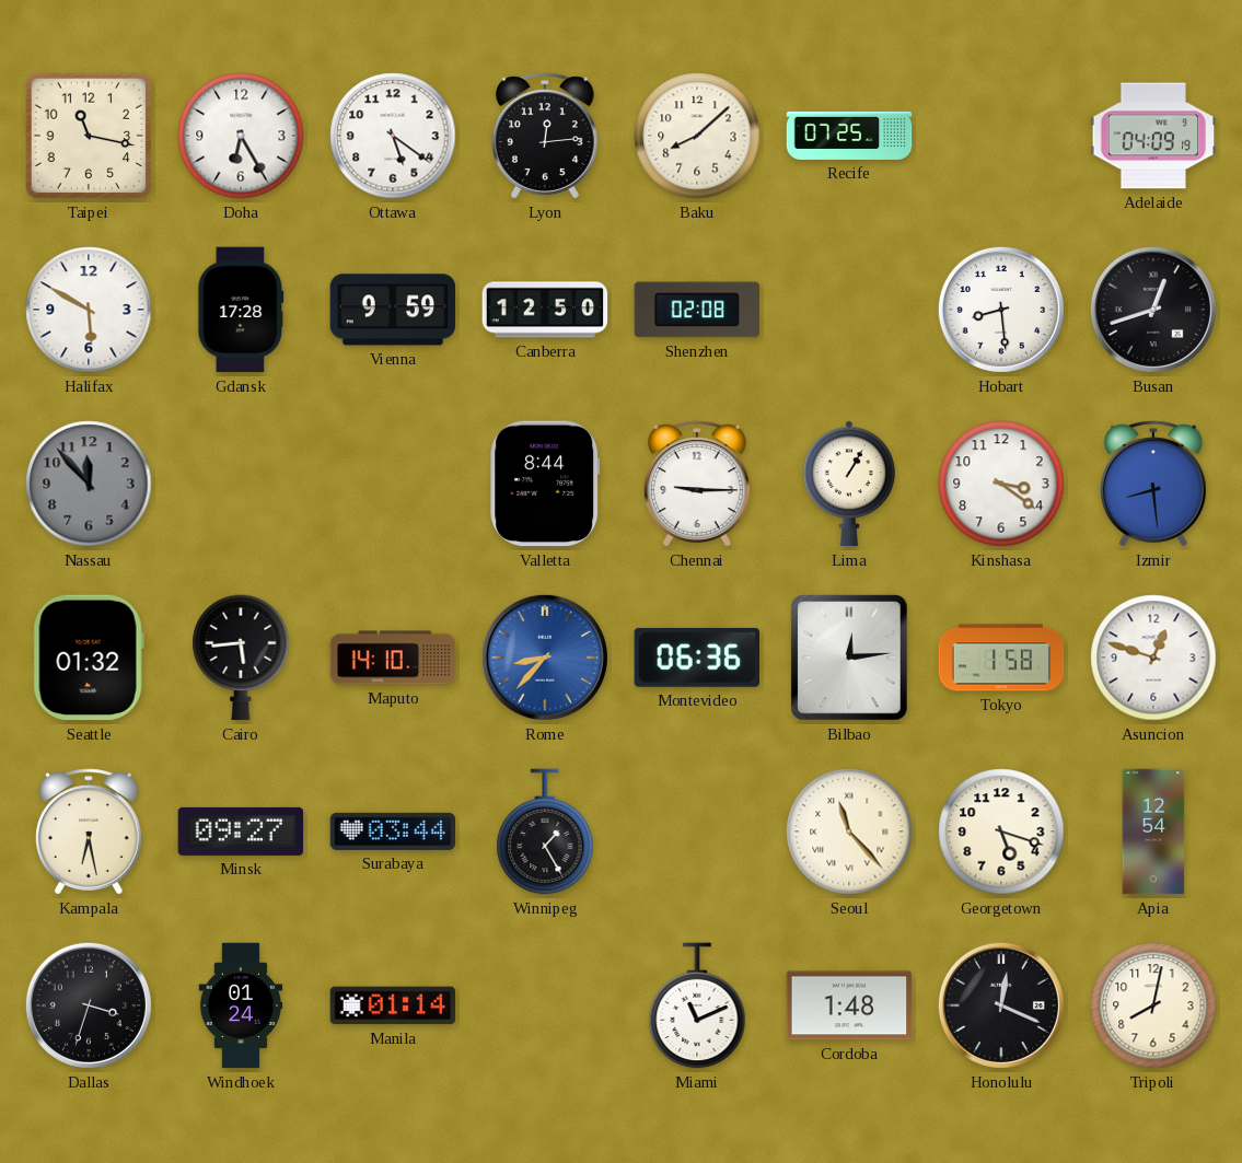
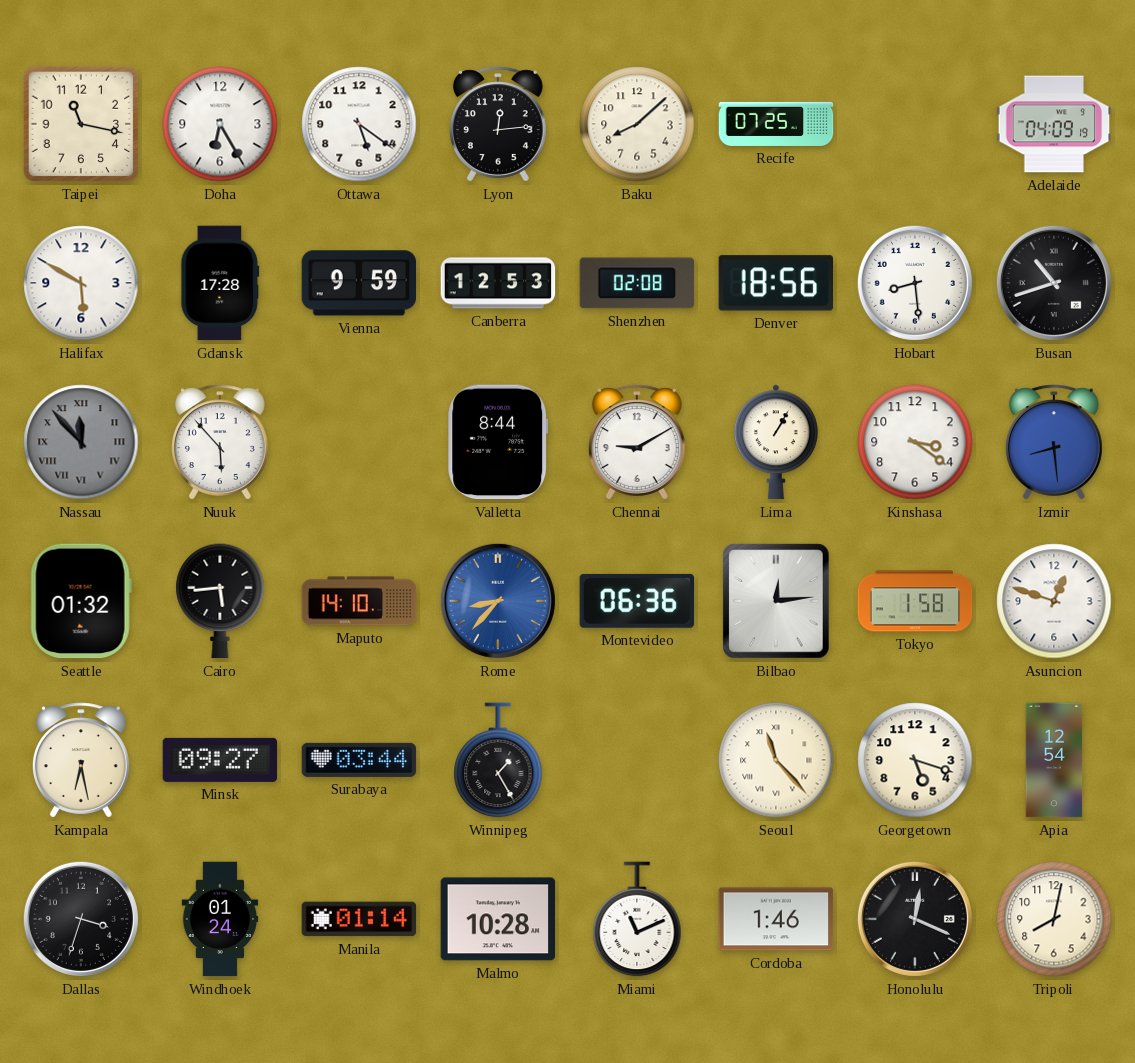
Canberra: 12:50 -> 12:53
Denver: none -> 18:56
Busan: 12:42 -> 10:42
Nassau numerals: Arabic -> Roman
Nuuk: none -> 5:53
Chennai: 9:15 -> 9:10
Malmo: none -> 10:28
Cordoba: 1:48 -> 1:46
